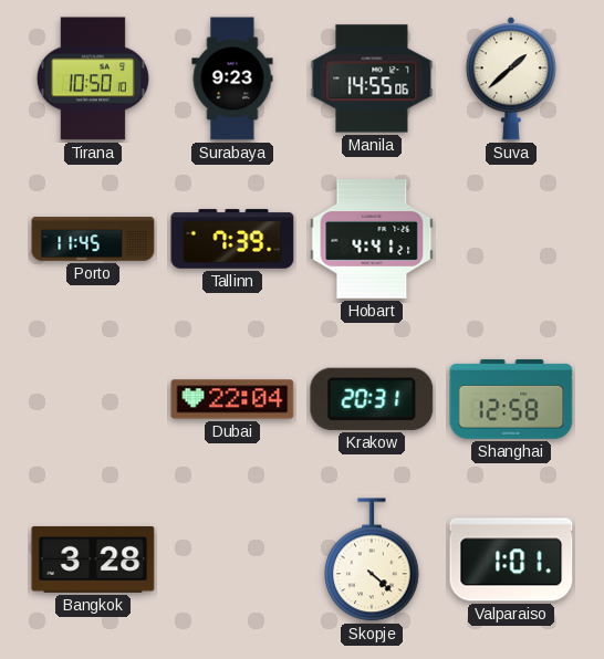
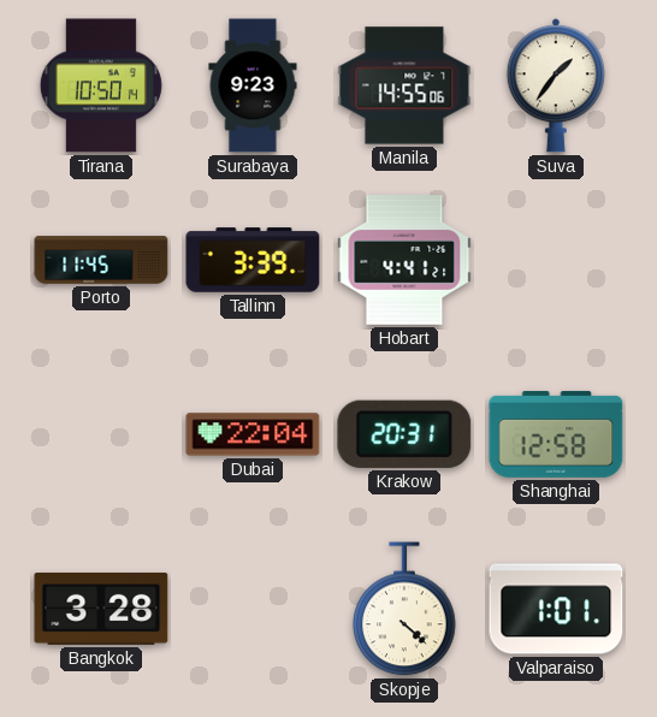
Tirana: 10:50:10 -> 10:50:14
Suva: 1:38 -> 1:36
Tallinn: 7:39 -> 3:39
